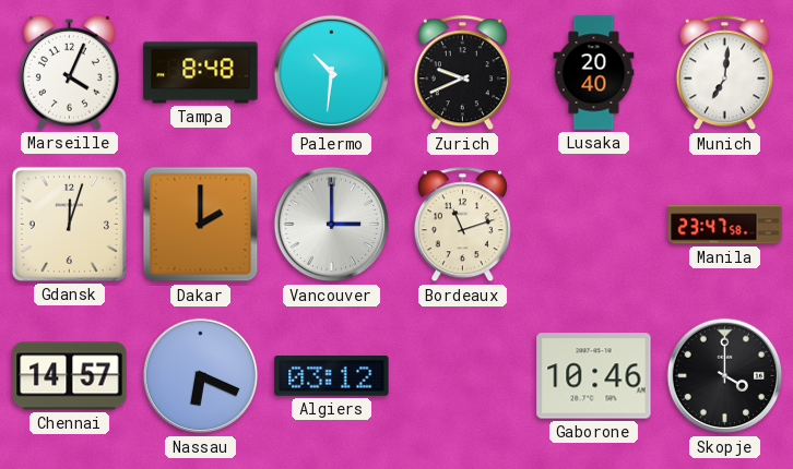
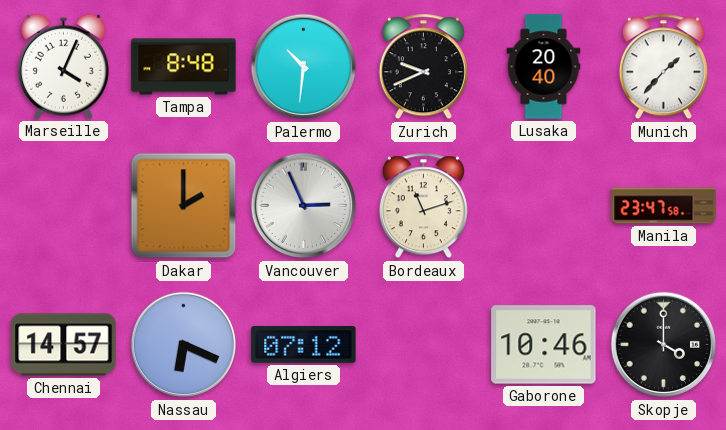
Munich: 7:01 -> 1:37
Gdansk: 12:03 -> none
Vancouver: 3:00 -> 2:56
Algiers: 03:12 -> 07:12
